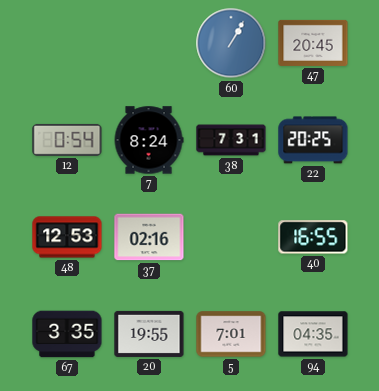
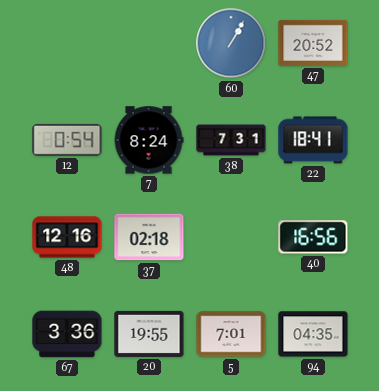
47: 20:45 -> 20:52
22: 20:25 -> 18:41
48: 12:53 -> 12:16
37: 02:16 -> 02:18
40: 16:55 -> 16:56
67: 3:35 -> 3:36
